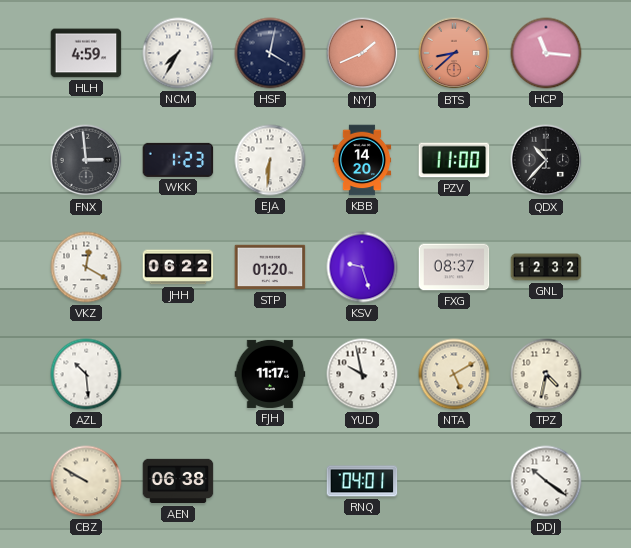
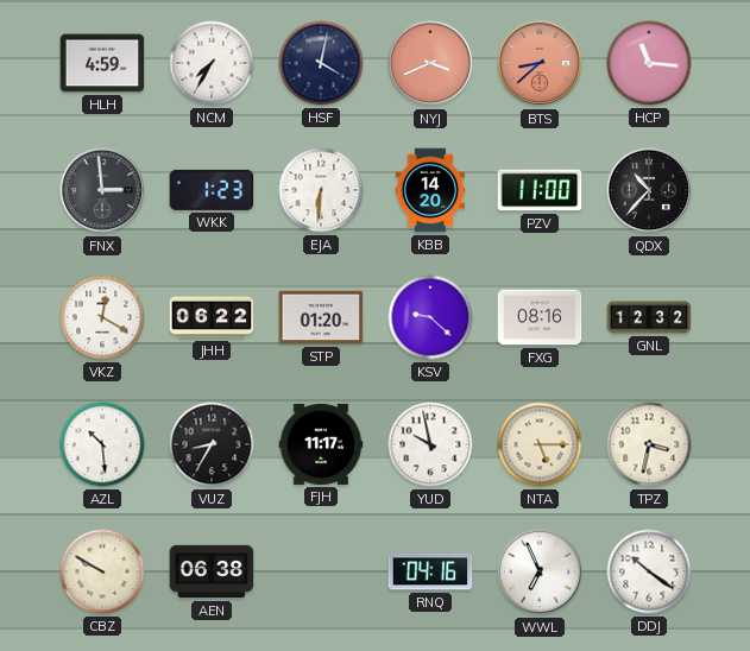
NYJ: 1:41 -> 3:41
KSV: 9:27 -> 9:22
FXG: 08:37 -> 08:16
VUZ: none -> 8:35
NTA: 5:10 -> 5:15
TPZ: 4:32 -> 3:32
RNQ: 04:01 -> 04:16
WWL: none -> 6:56
